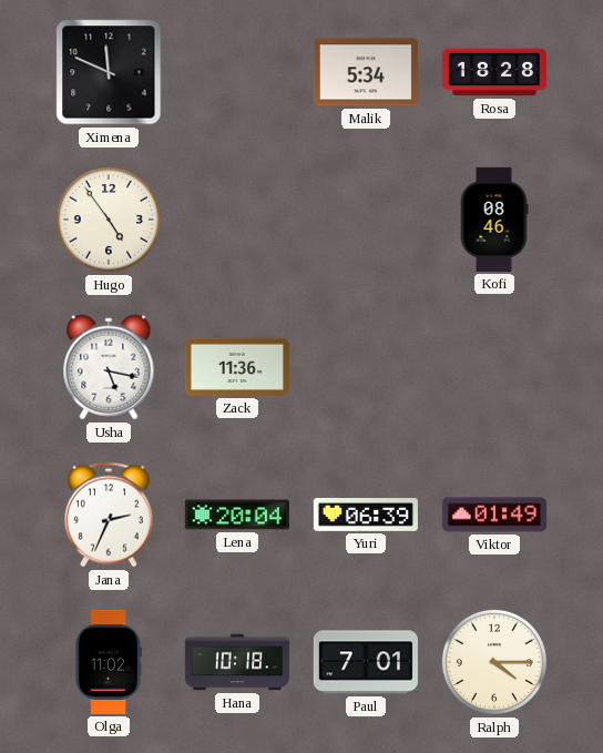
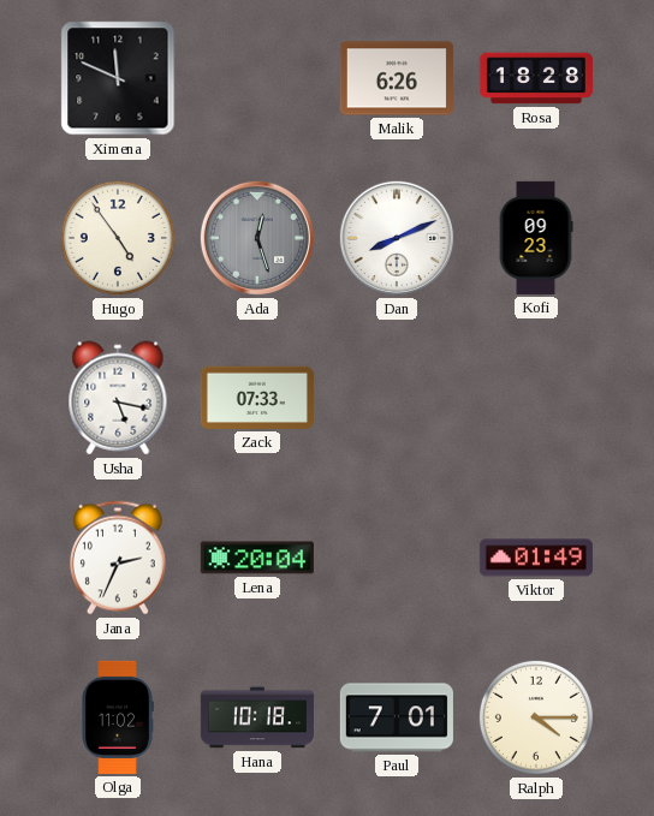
Malik: 5:34 -> 6:26
Ada: none -> 12:27
Dan: none -> 8:11
Kofi: 08:46 -> 09:23
Zack: 11:36 -> 07:33
Yuri: 06:39 -> none
